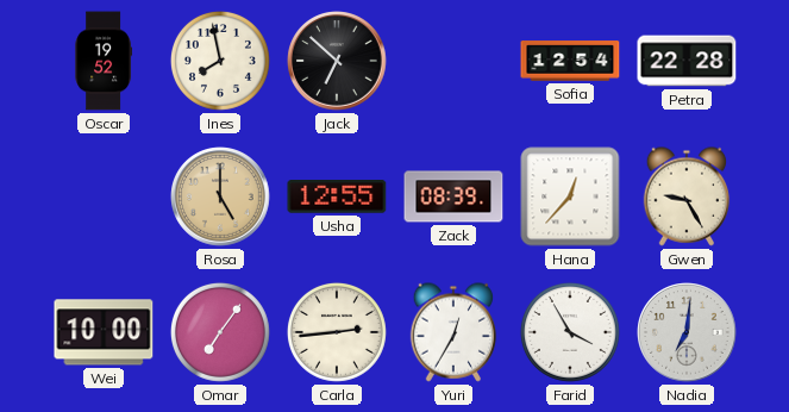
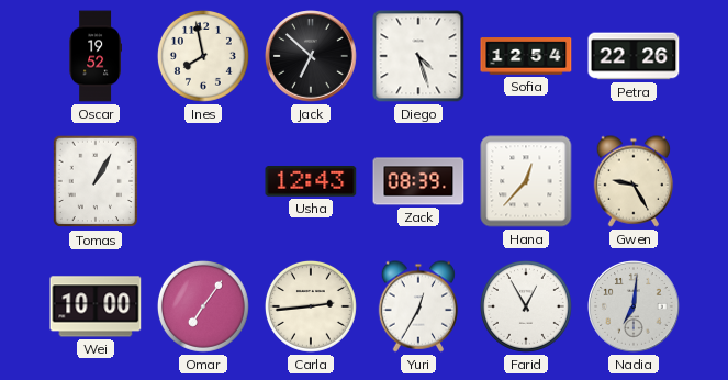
Diego: none -> 4:27
Petra: 22:28 -> 22:26
Tomas: none -> 1:05
Rosa: 5:00 -> none
Usha: 12:55 -> 12:43
Farid: 3:55 -> 12:55
